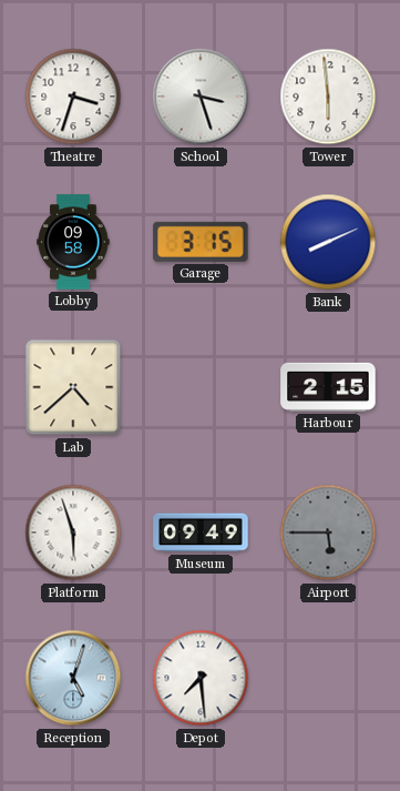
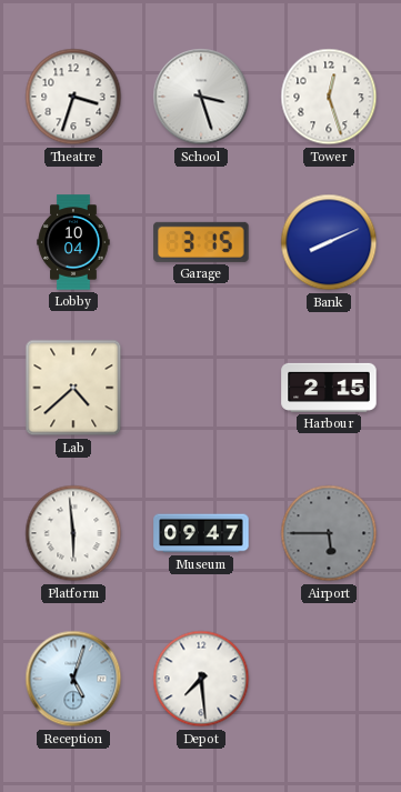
Tower: 5:59 -> 12:27
Lobby: 09:58 -> 10:04
Platform: 5:57 -> 5:59
Museum: 09:49 -> 09:47
